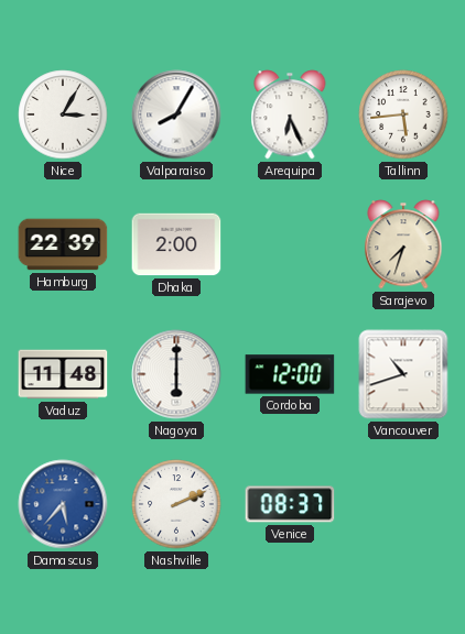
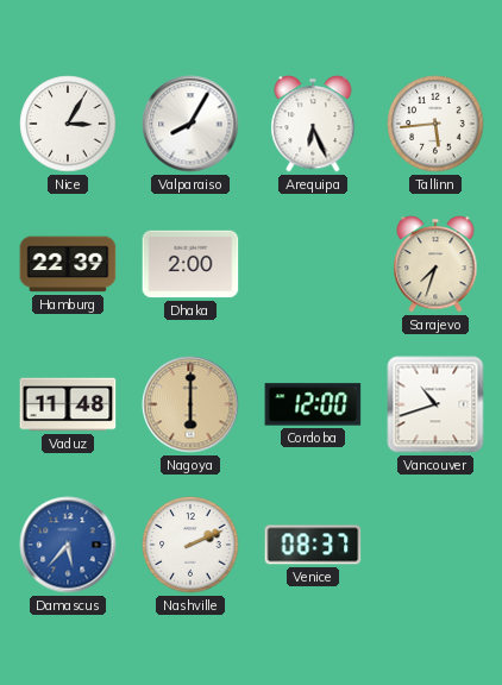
Nagoya dial: white -> champagne
